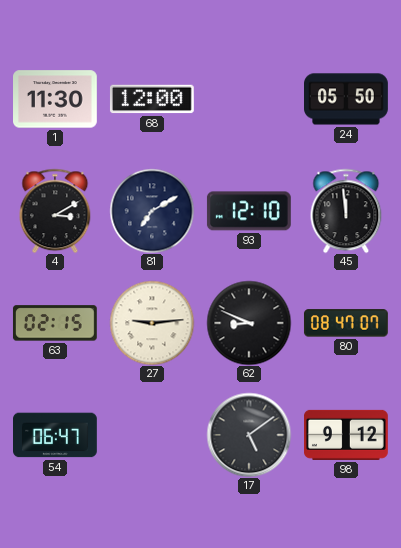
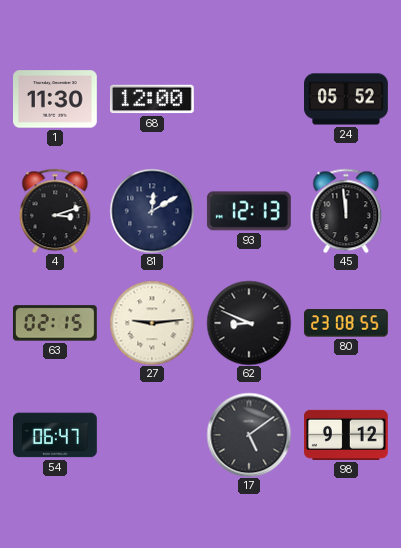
24: 05:50 -> 05:52
4: 3:10 -> 3:12
81: 7:10 -> 12:10
93: 12:10 -> 12:13
80: 08:47 -> 23:08
